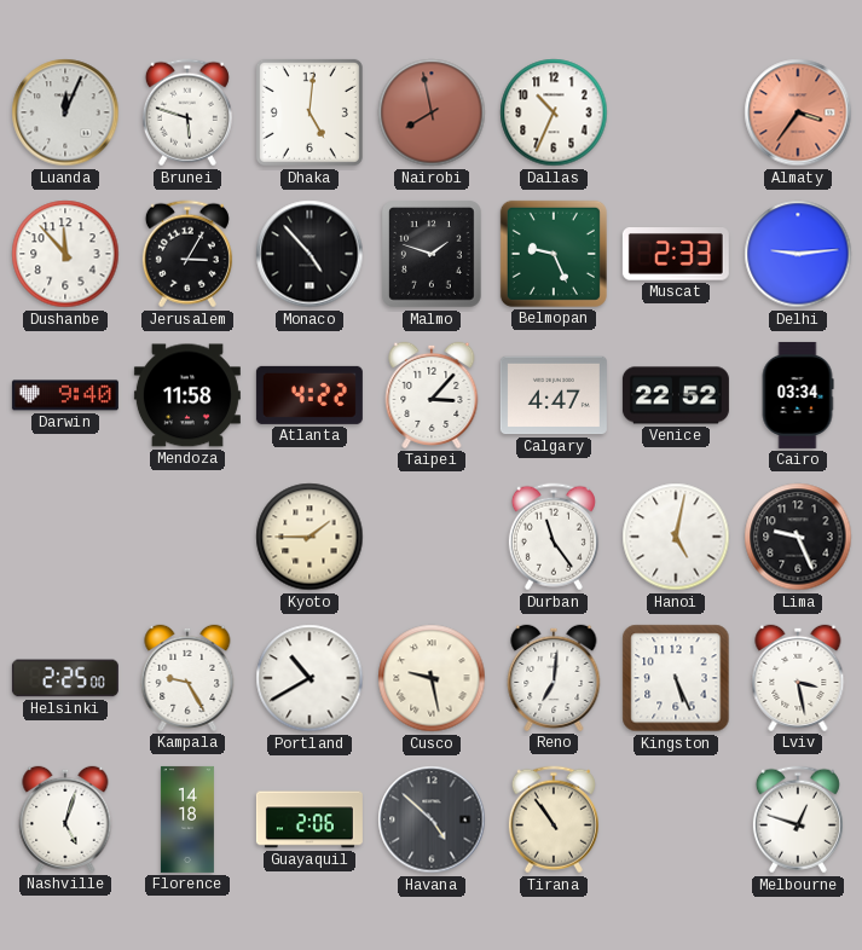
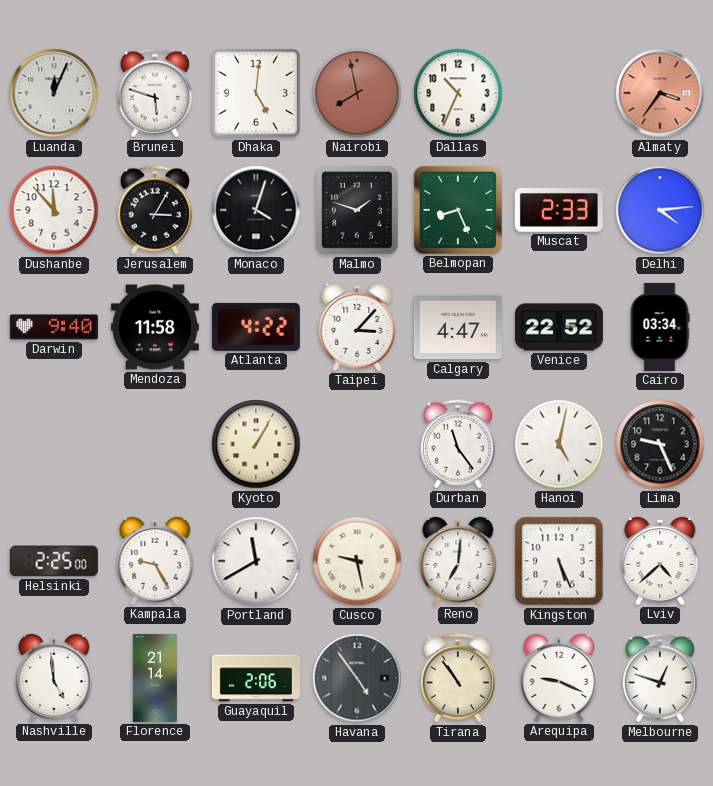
Monaco: 4:53 -> 4:03
Belmopan: 9:26 -> 8:26
Delhi: 9:14 -> 4:14
Kyoto: 1:45 -> 1:05
Portland: 10:40 -> 11:40
Lviv: 3:28 -> 4:38
Nashville: 5:03 -> 4:59
Florence: 14:18 -> 21:14
Havana: 4:52 -> 4:54
Arequipa: none -> 9:19
